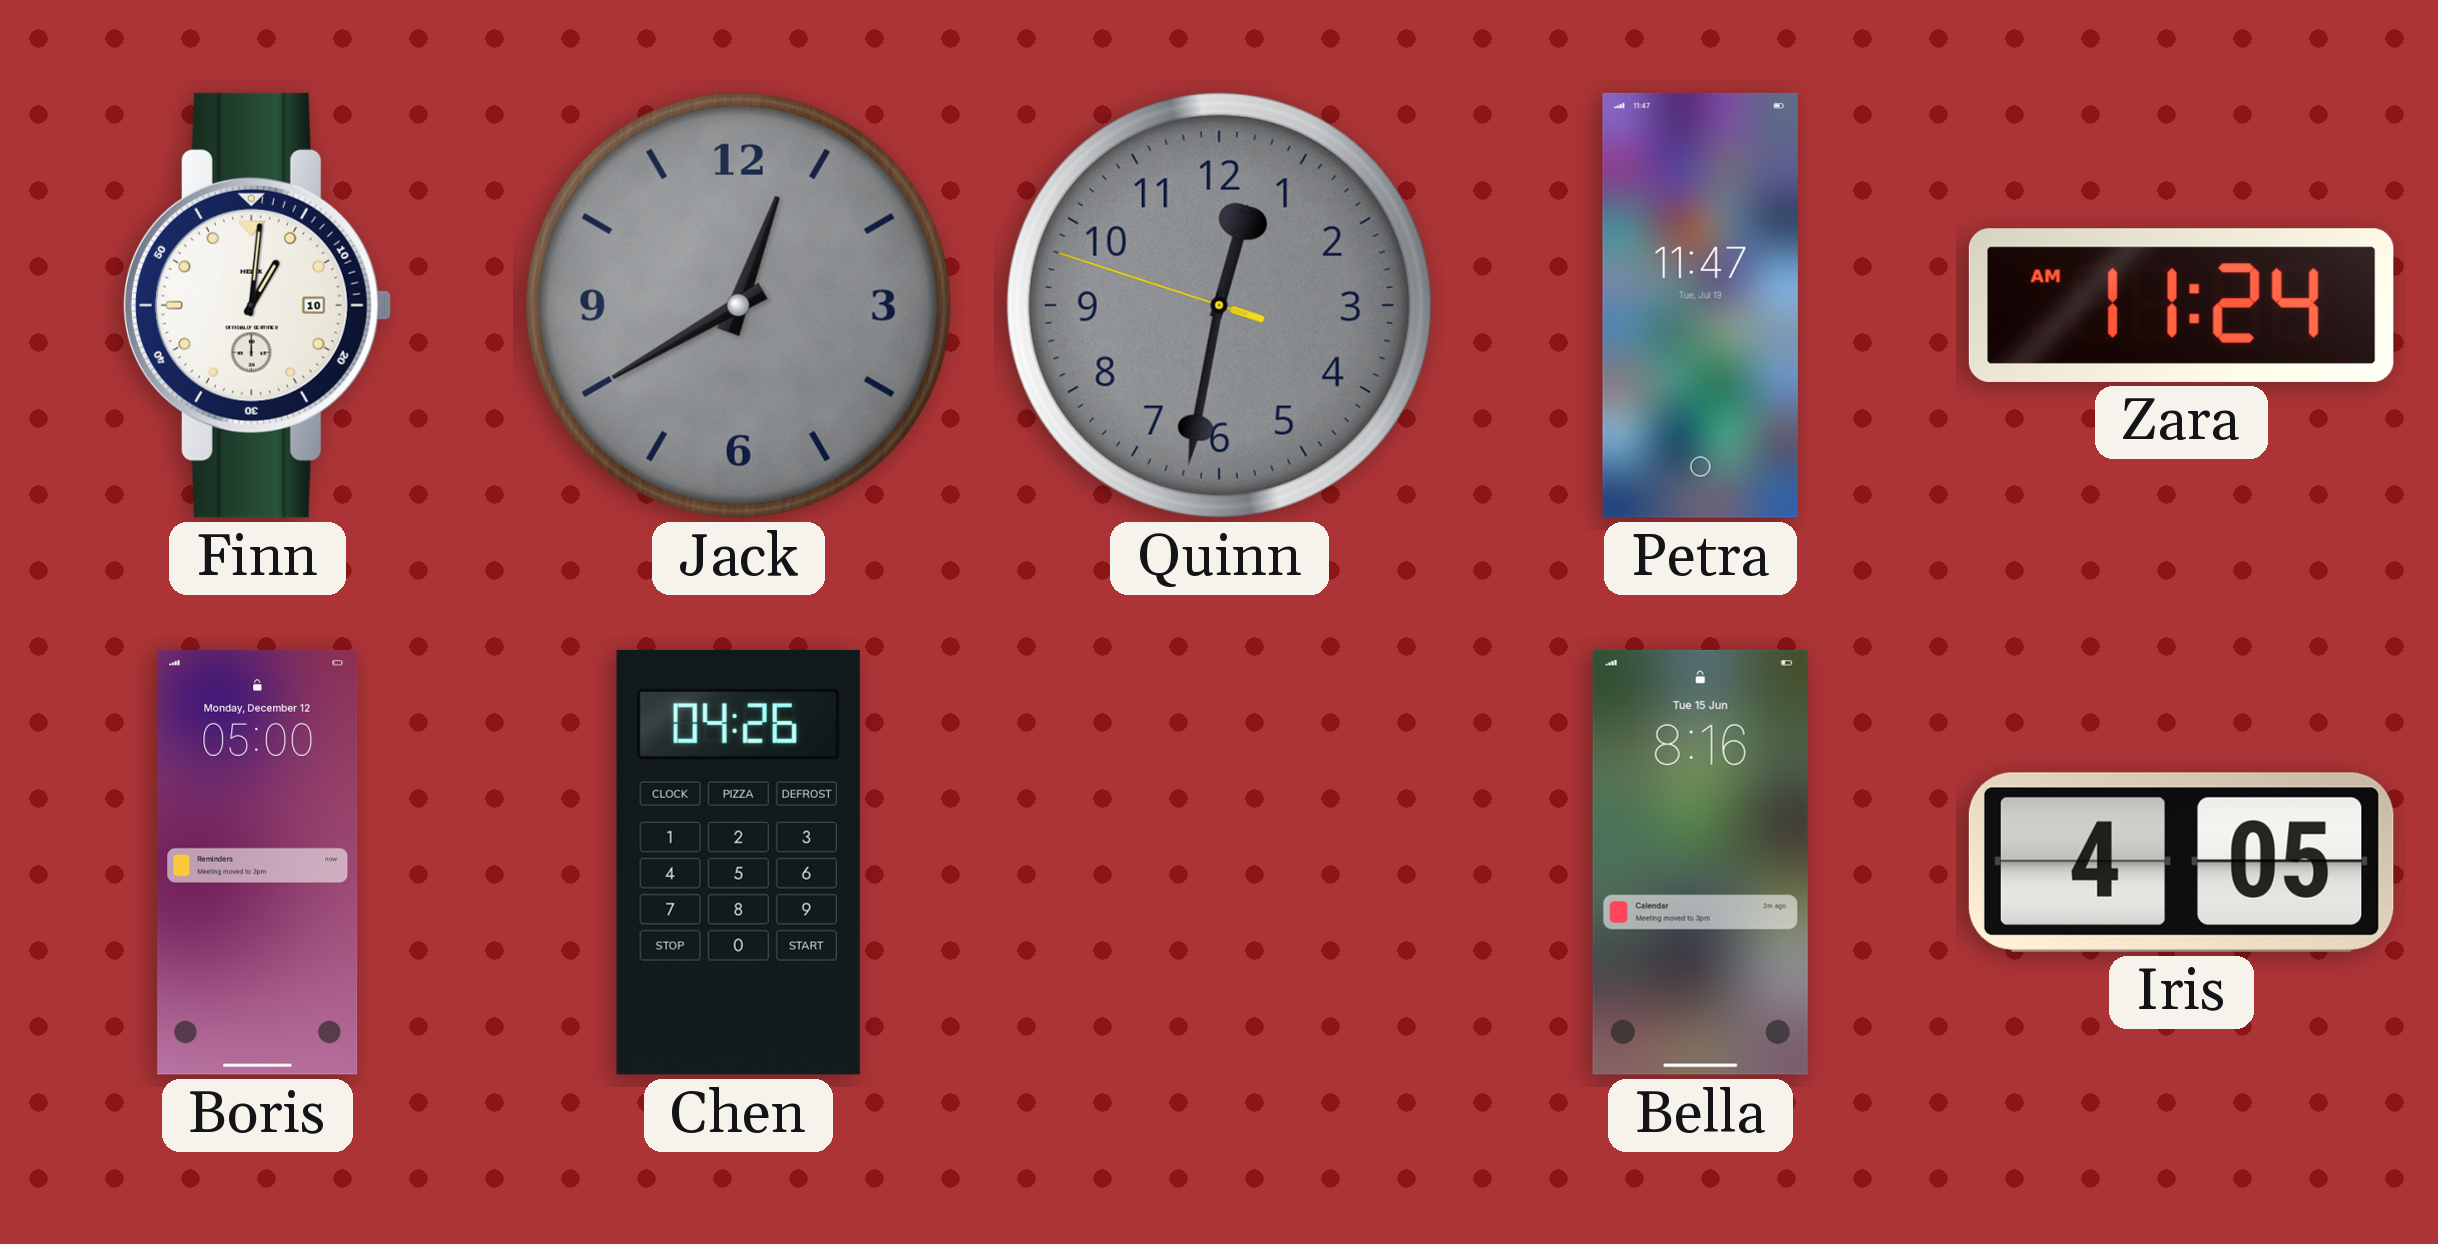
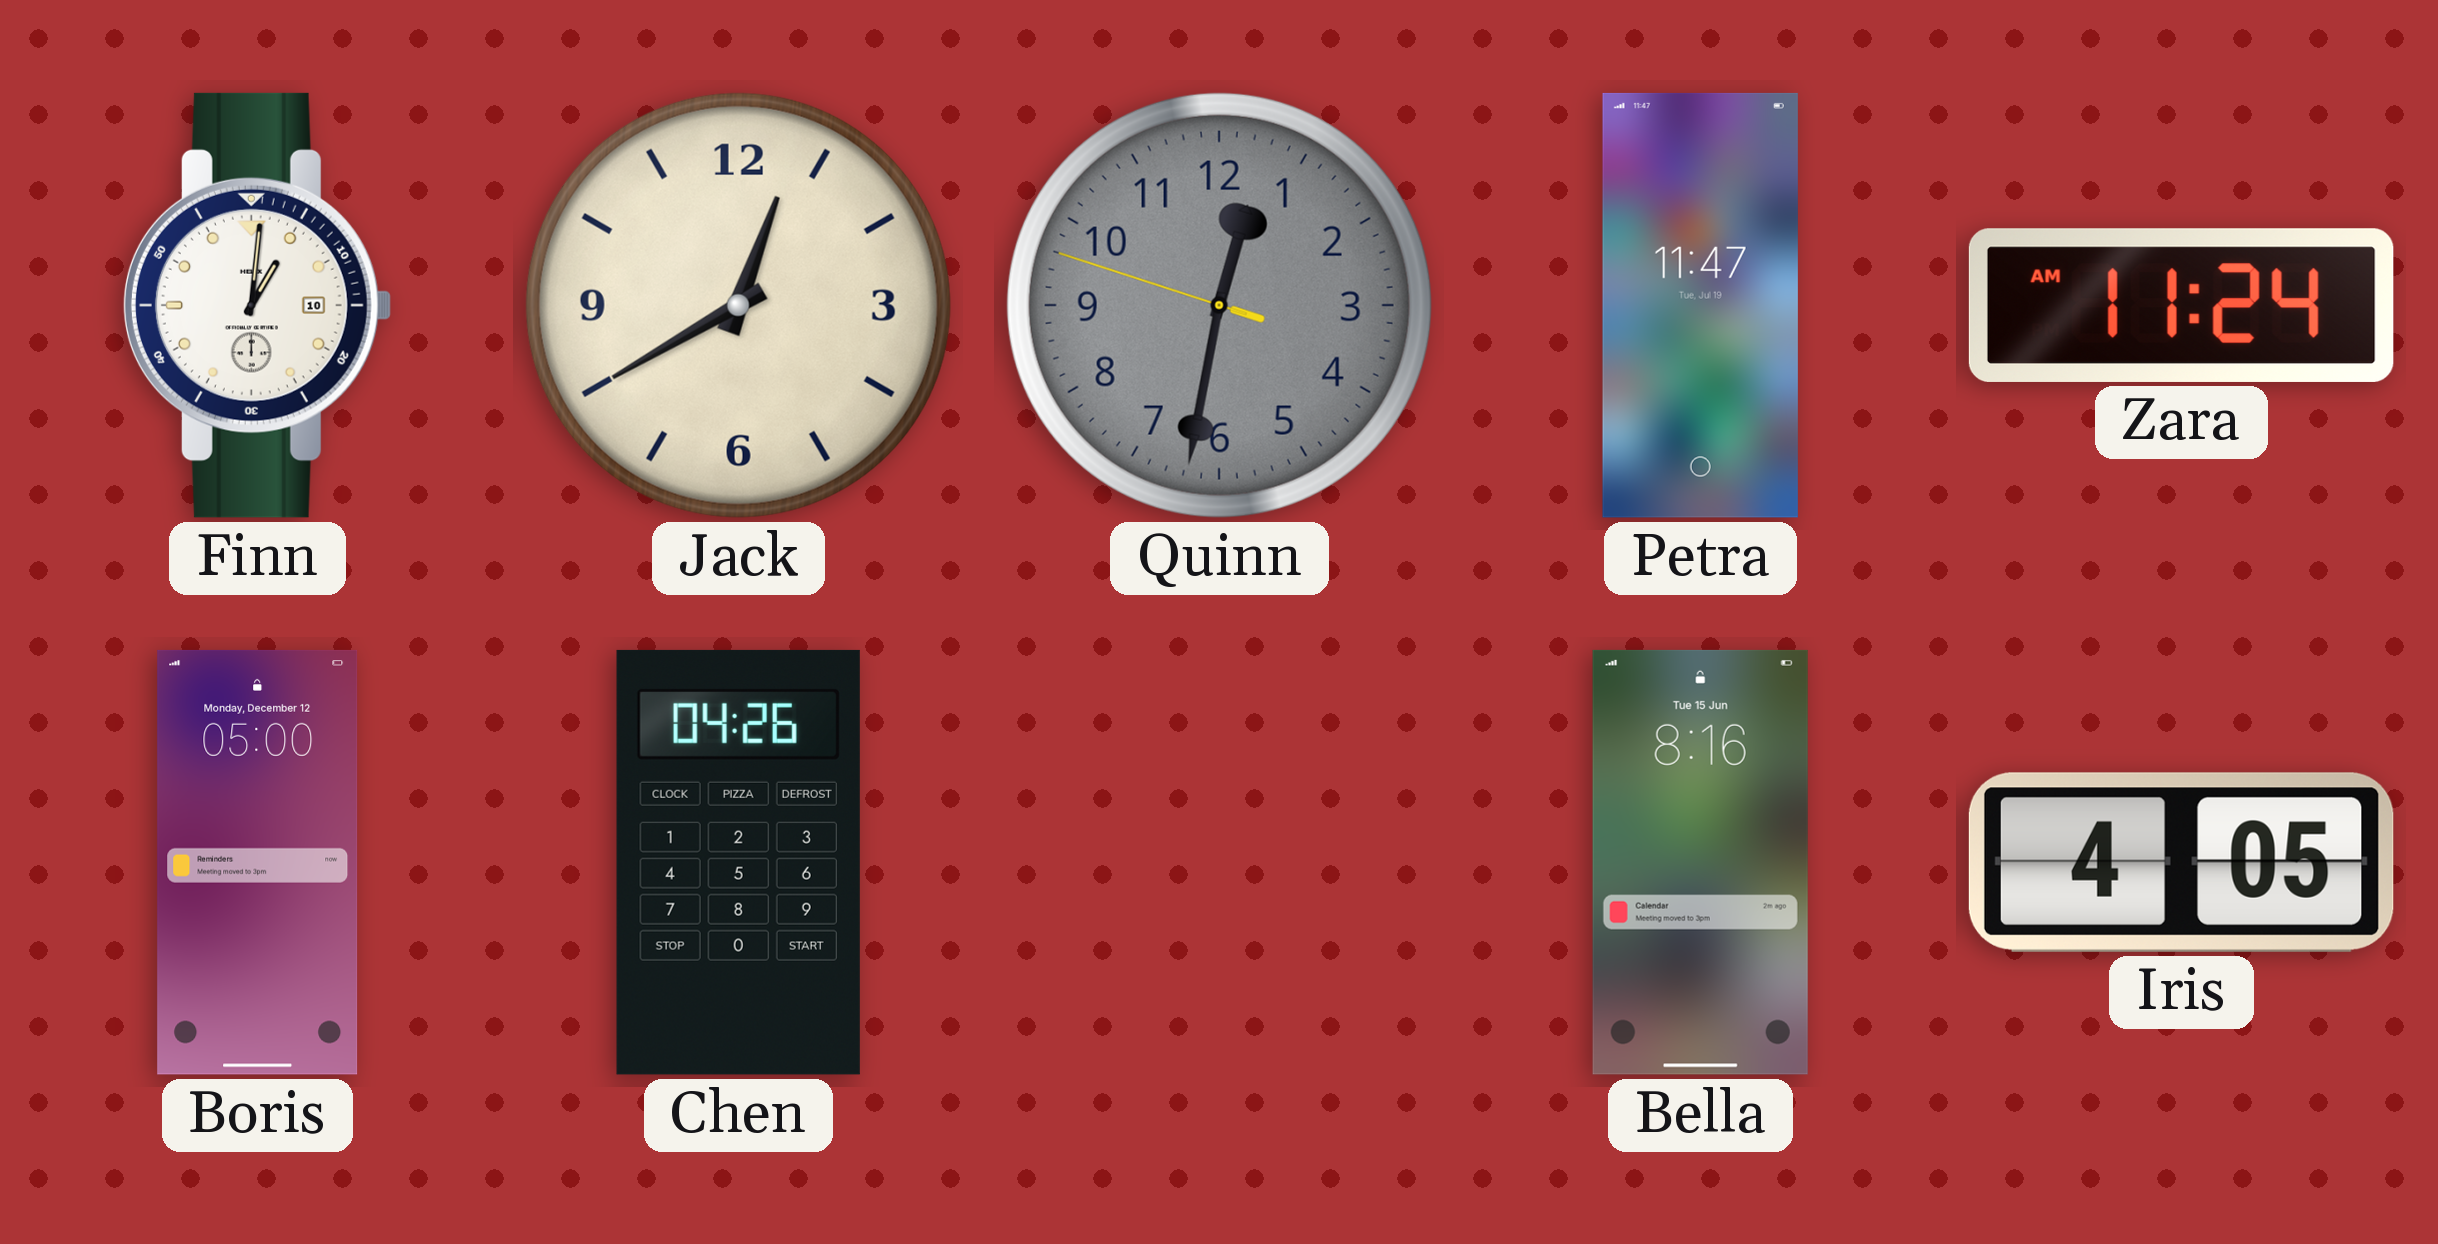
Jack dial: grey -> cream
